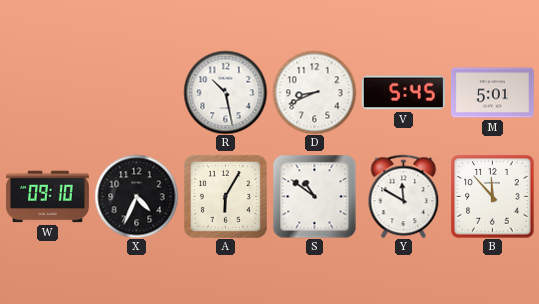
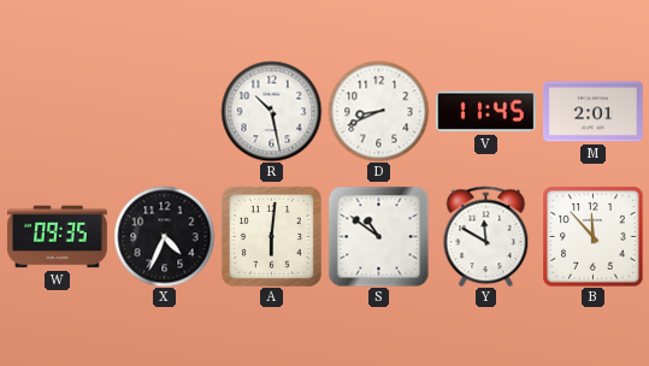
V: 5:45 -> 11:45
M: 5:01 -> 2:01
W: 09:10 -> 09:35
A: 6:05 -> 6:01
